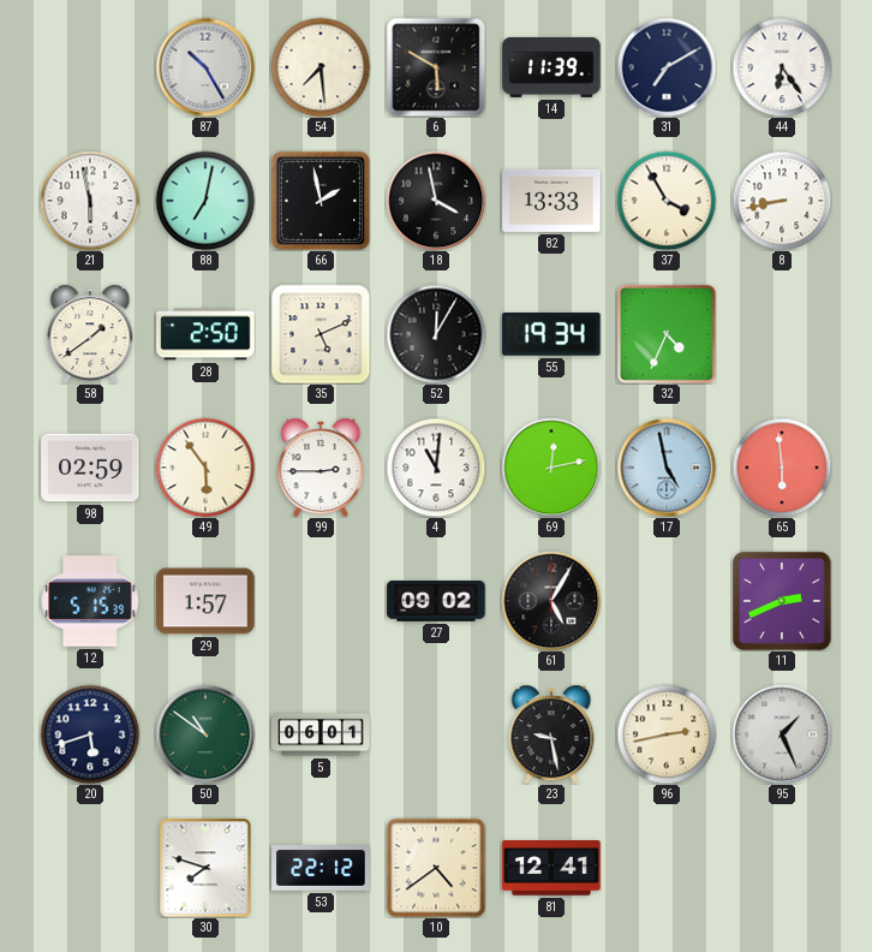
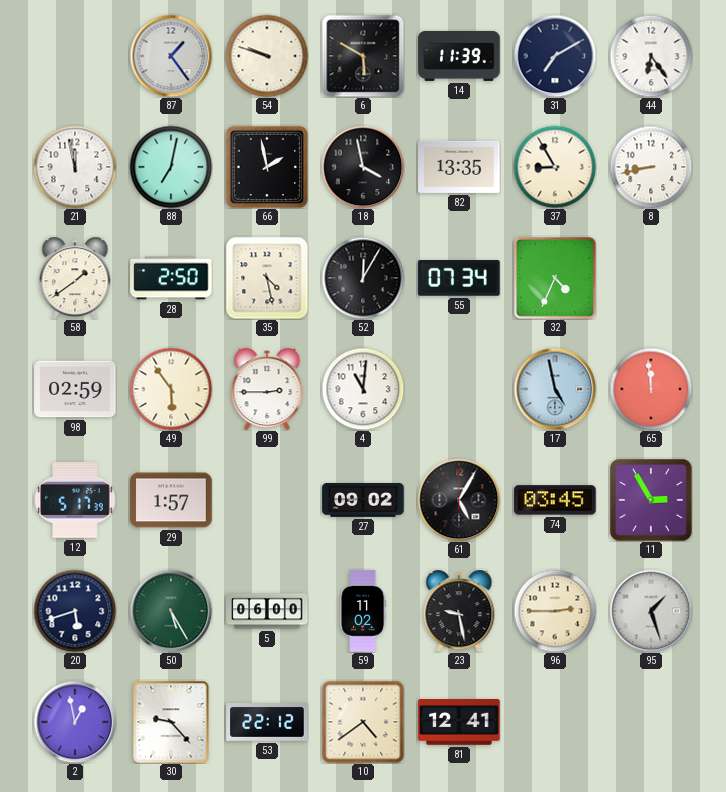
87: 10:25 -> 1:24
54: 7:29 -> 9:48
21: 5:58 -> 11:58
82: 13:33 -> 13:35
37: 3:55 -> 8:55
35: 5:11 -> 4:28
55: 19:34 -> 07:34
69: 12:13 -> none
65: 5:59 -> 11:59
12: 5:15 -> 5:17
74: none -> 03:45
11: 2:41 -> 2:55
50: 10:51 -> 5:25
5: 06:01 -> 06:00
59: none -> 11:02
96: 2:43 -> 2:45
95: 1:26 -> 1:27
2: none -> 12:58
30: 7:48 -> 9:23
